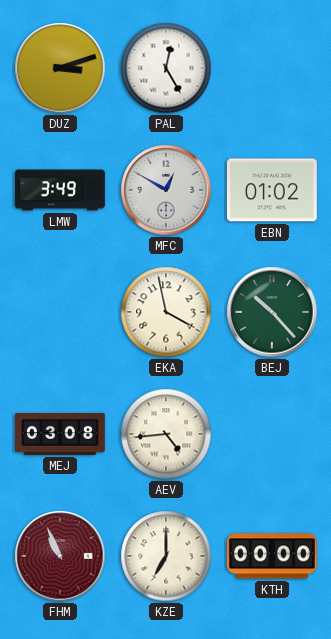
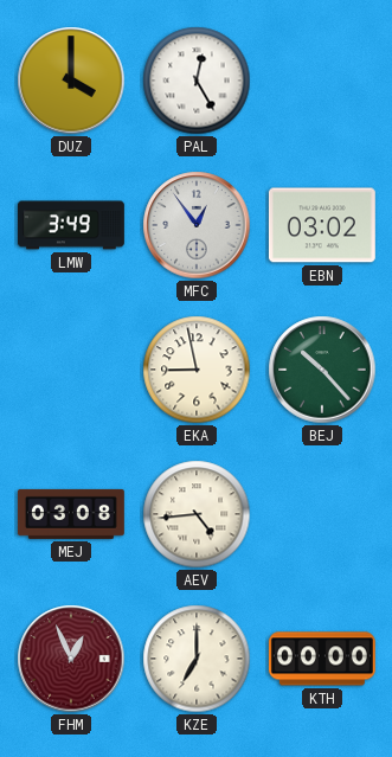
DUZ: 3:12 -> 4:00
MFC: 12:50 -> 12:54
EBN: 01:02 -> 03:02
EKA: 3:58 -> 8:58
FHM: 10:56 -> 12:56
